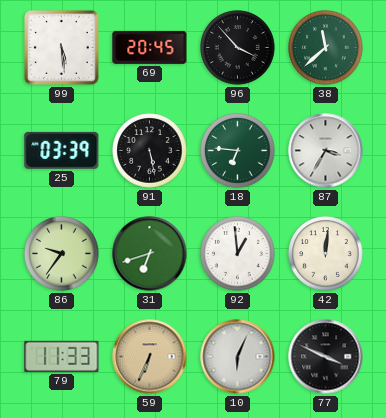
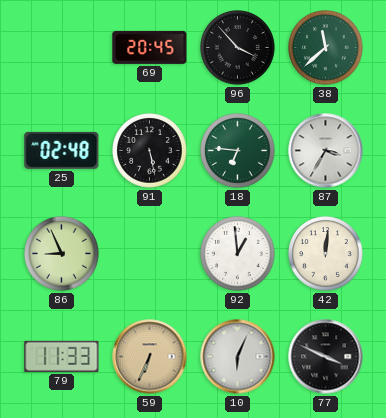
99: 5:29 -> none
25: 03:39 -> 02:48
86: 9:36 -> 8:56
31: 6:42 -> none
